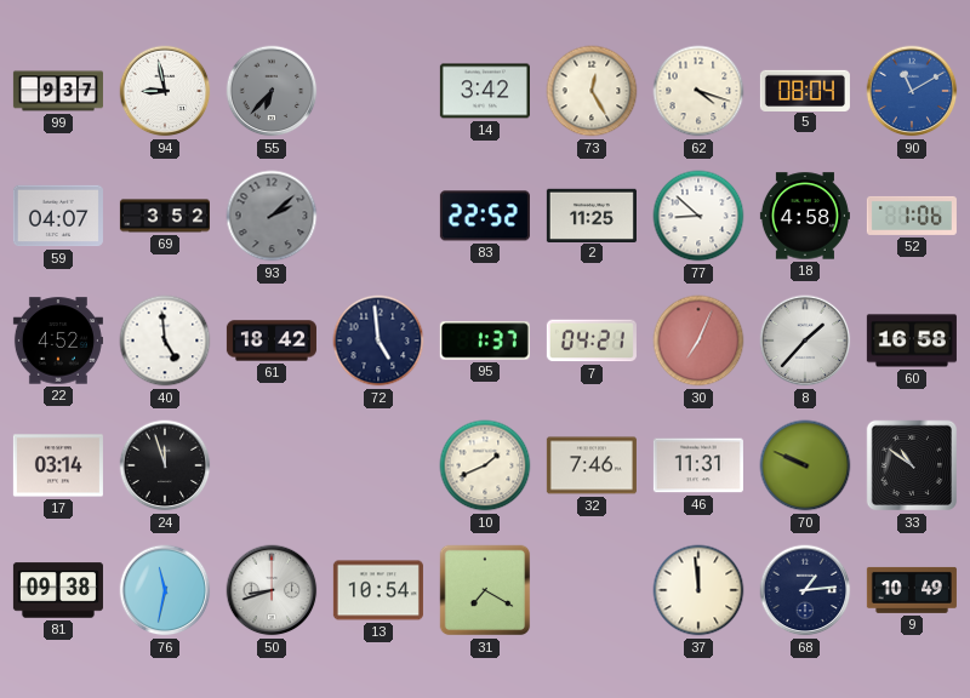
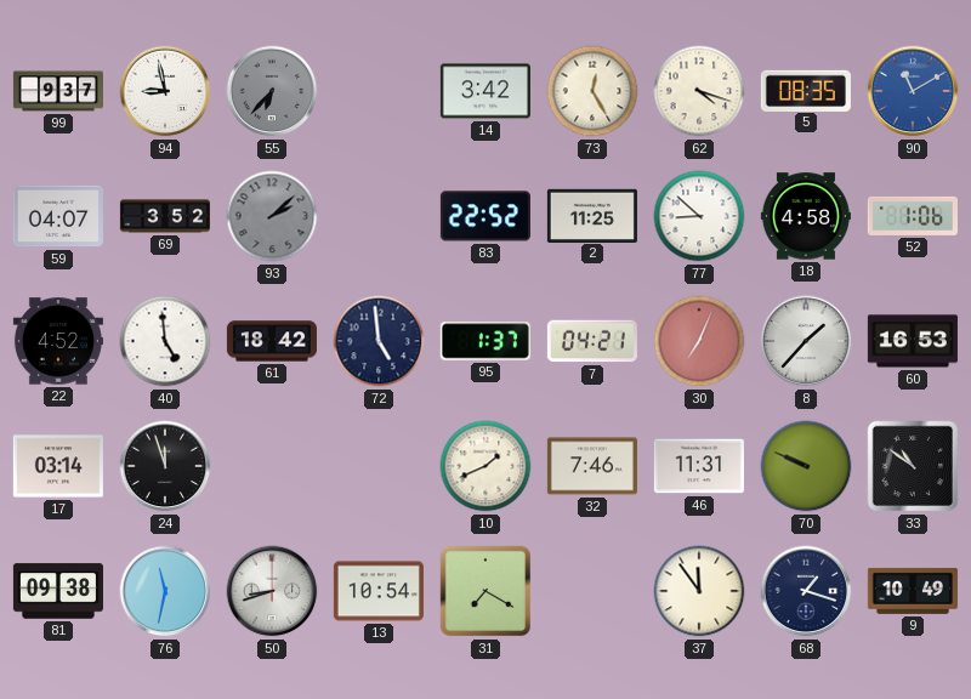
5: 08:04 -> 08:35
60: 16:58 -> 16:53
37: 11:59 -> 11:54
68: 1:14 -> 1:18
